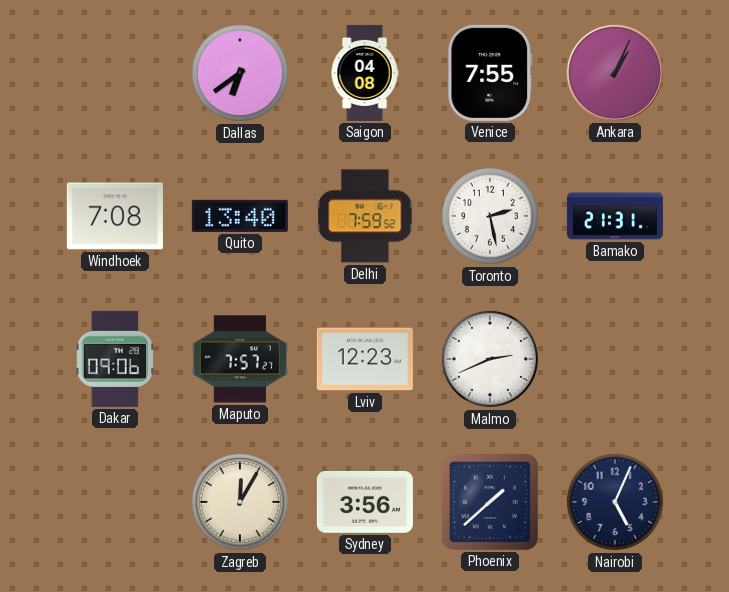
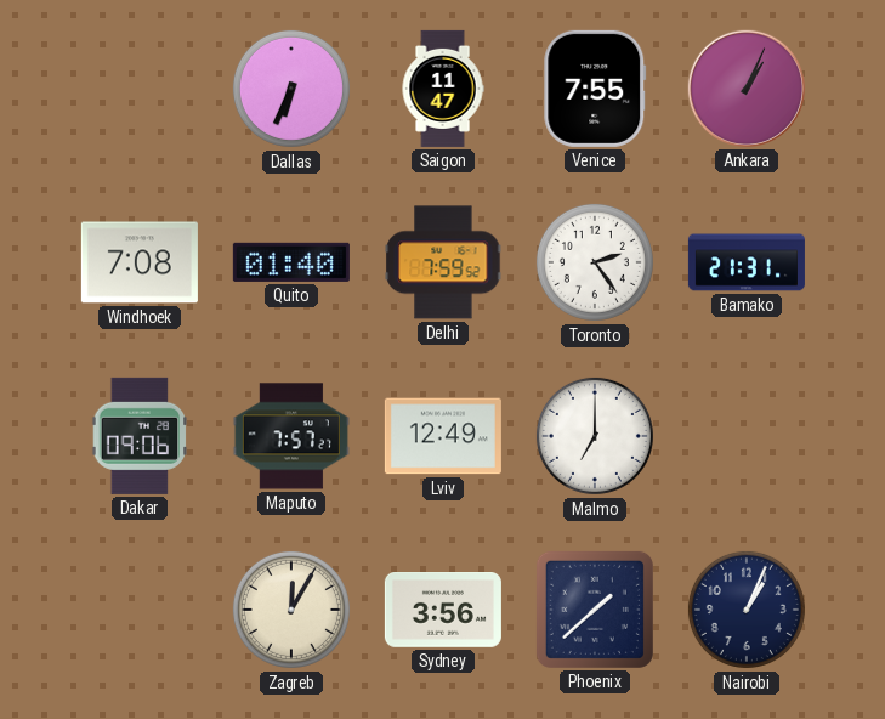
Dallas: 6:39 -> 6:34
Saigon: 04:08 -> 11:47
Quito: 13:40 -> 01:40
Toronto: 2:28 -> 2:24
Lviv: 12:23 -> 12:49
Malmo: 2:41 -> 7:00
Nairobi: 5:04 -> 1:04
